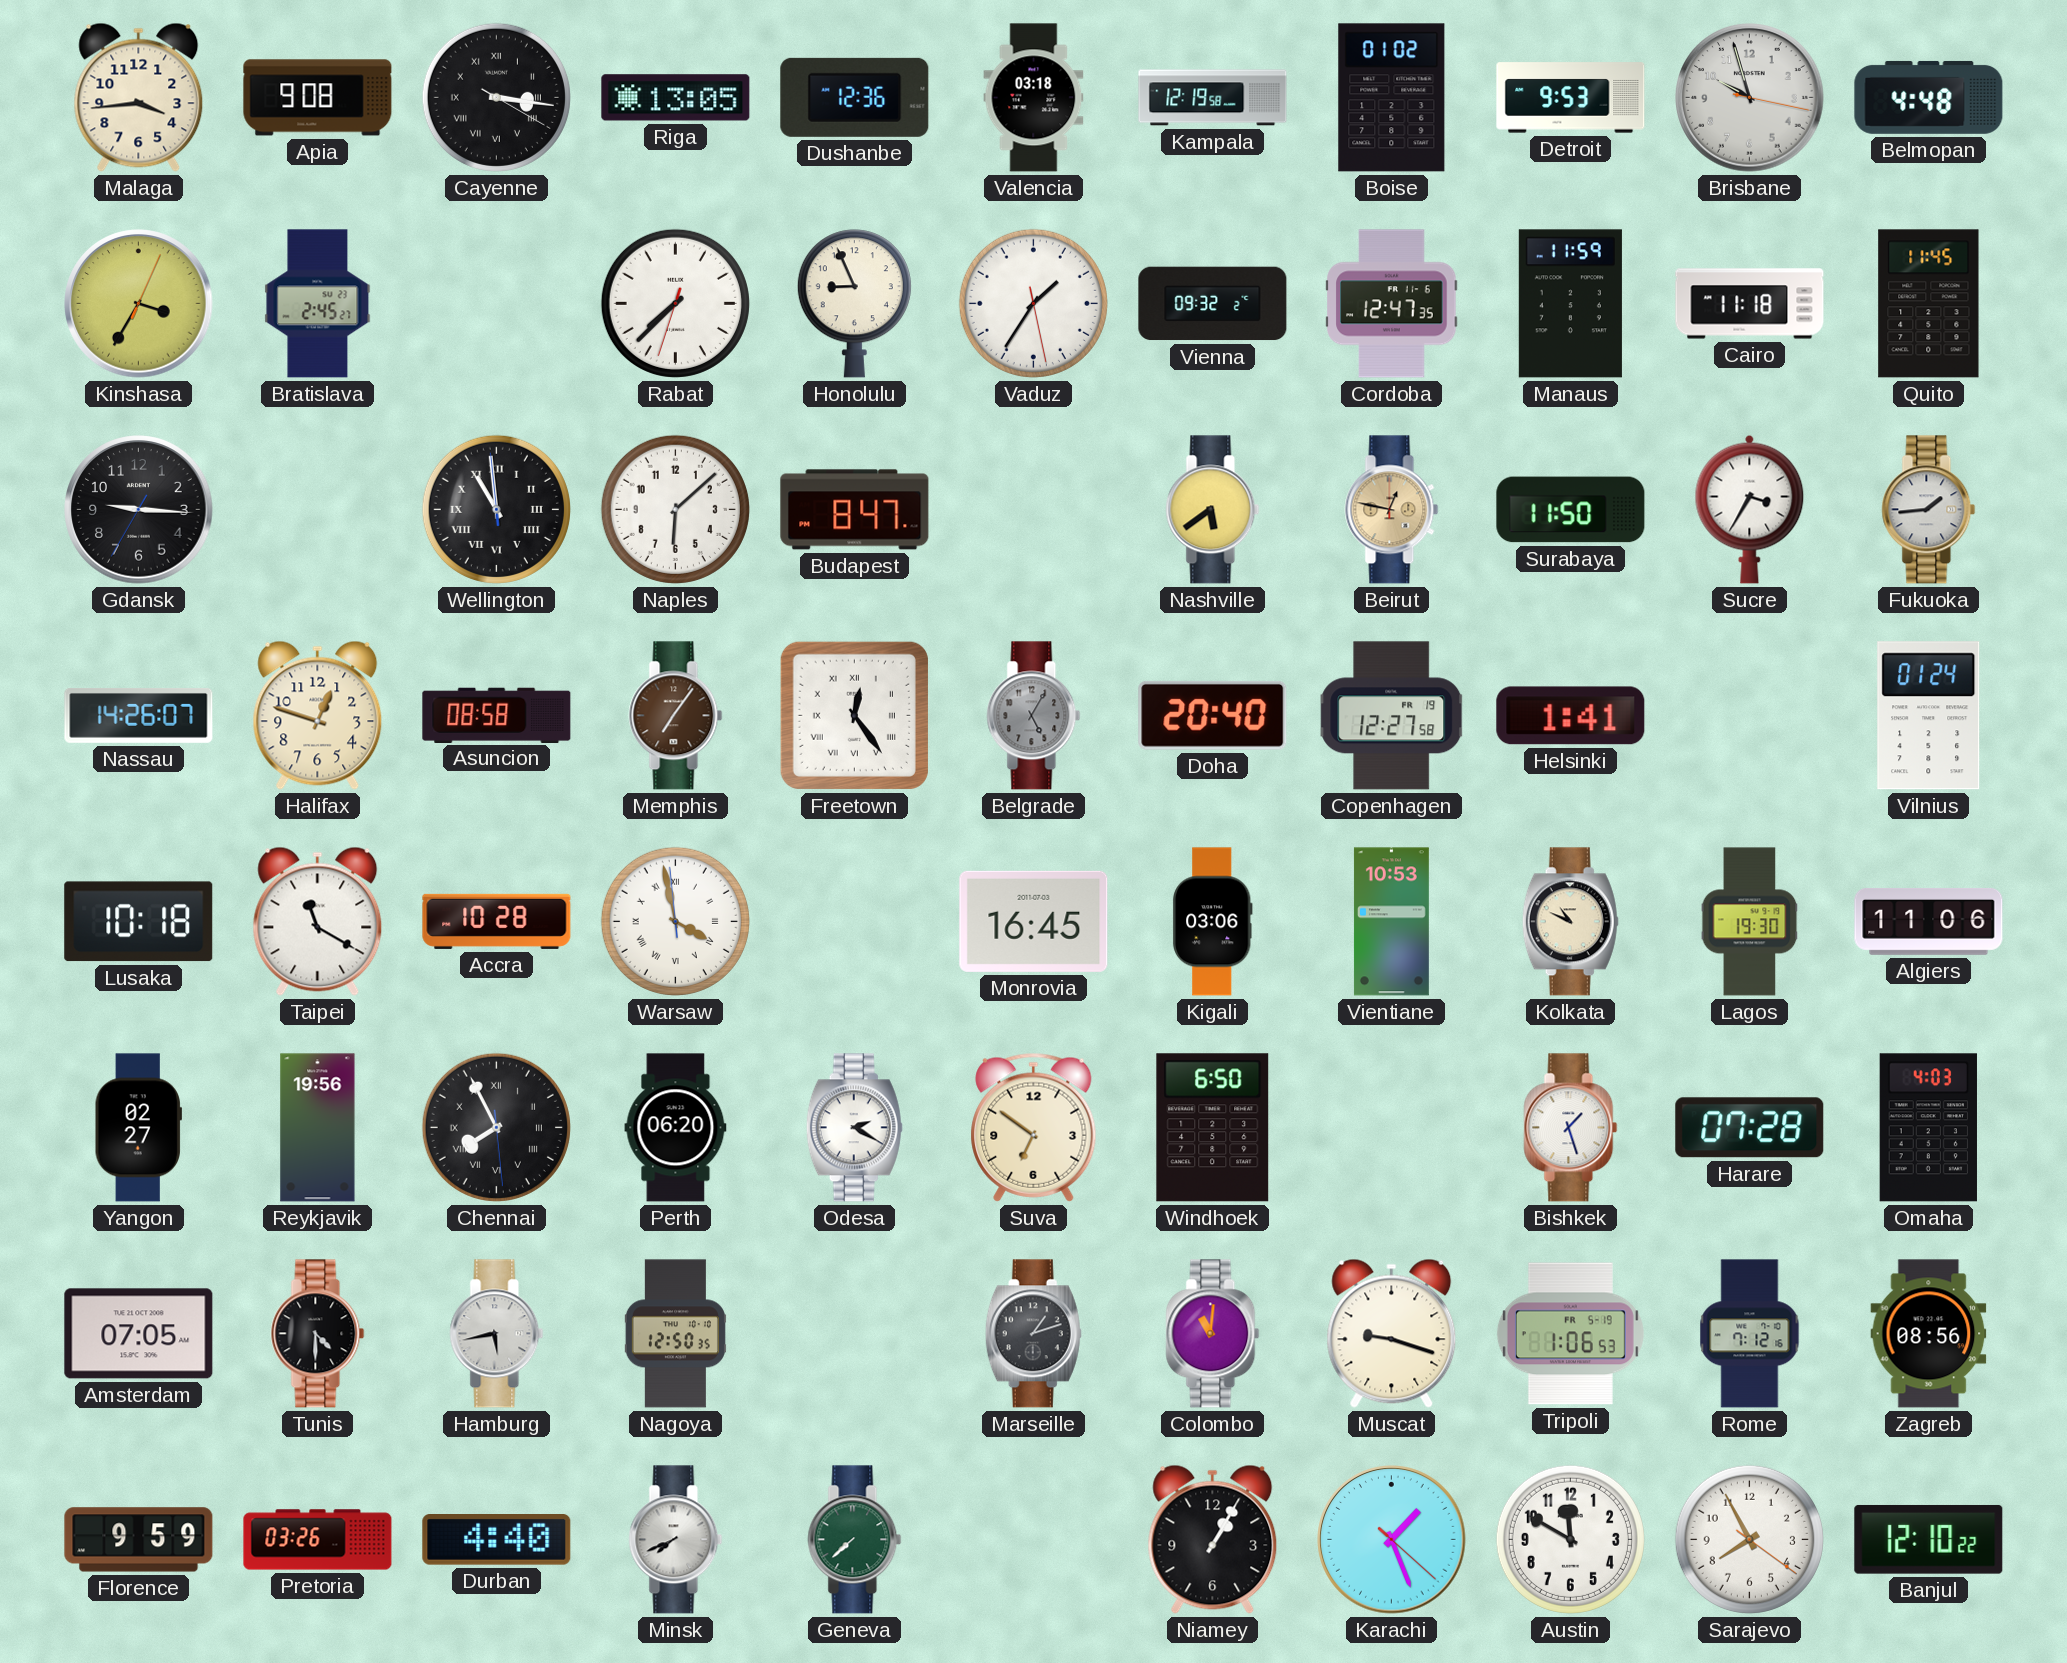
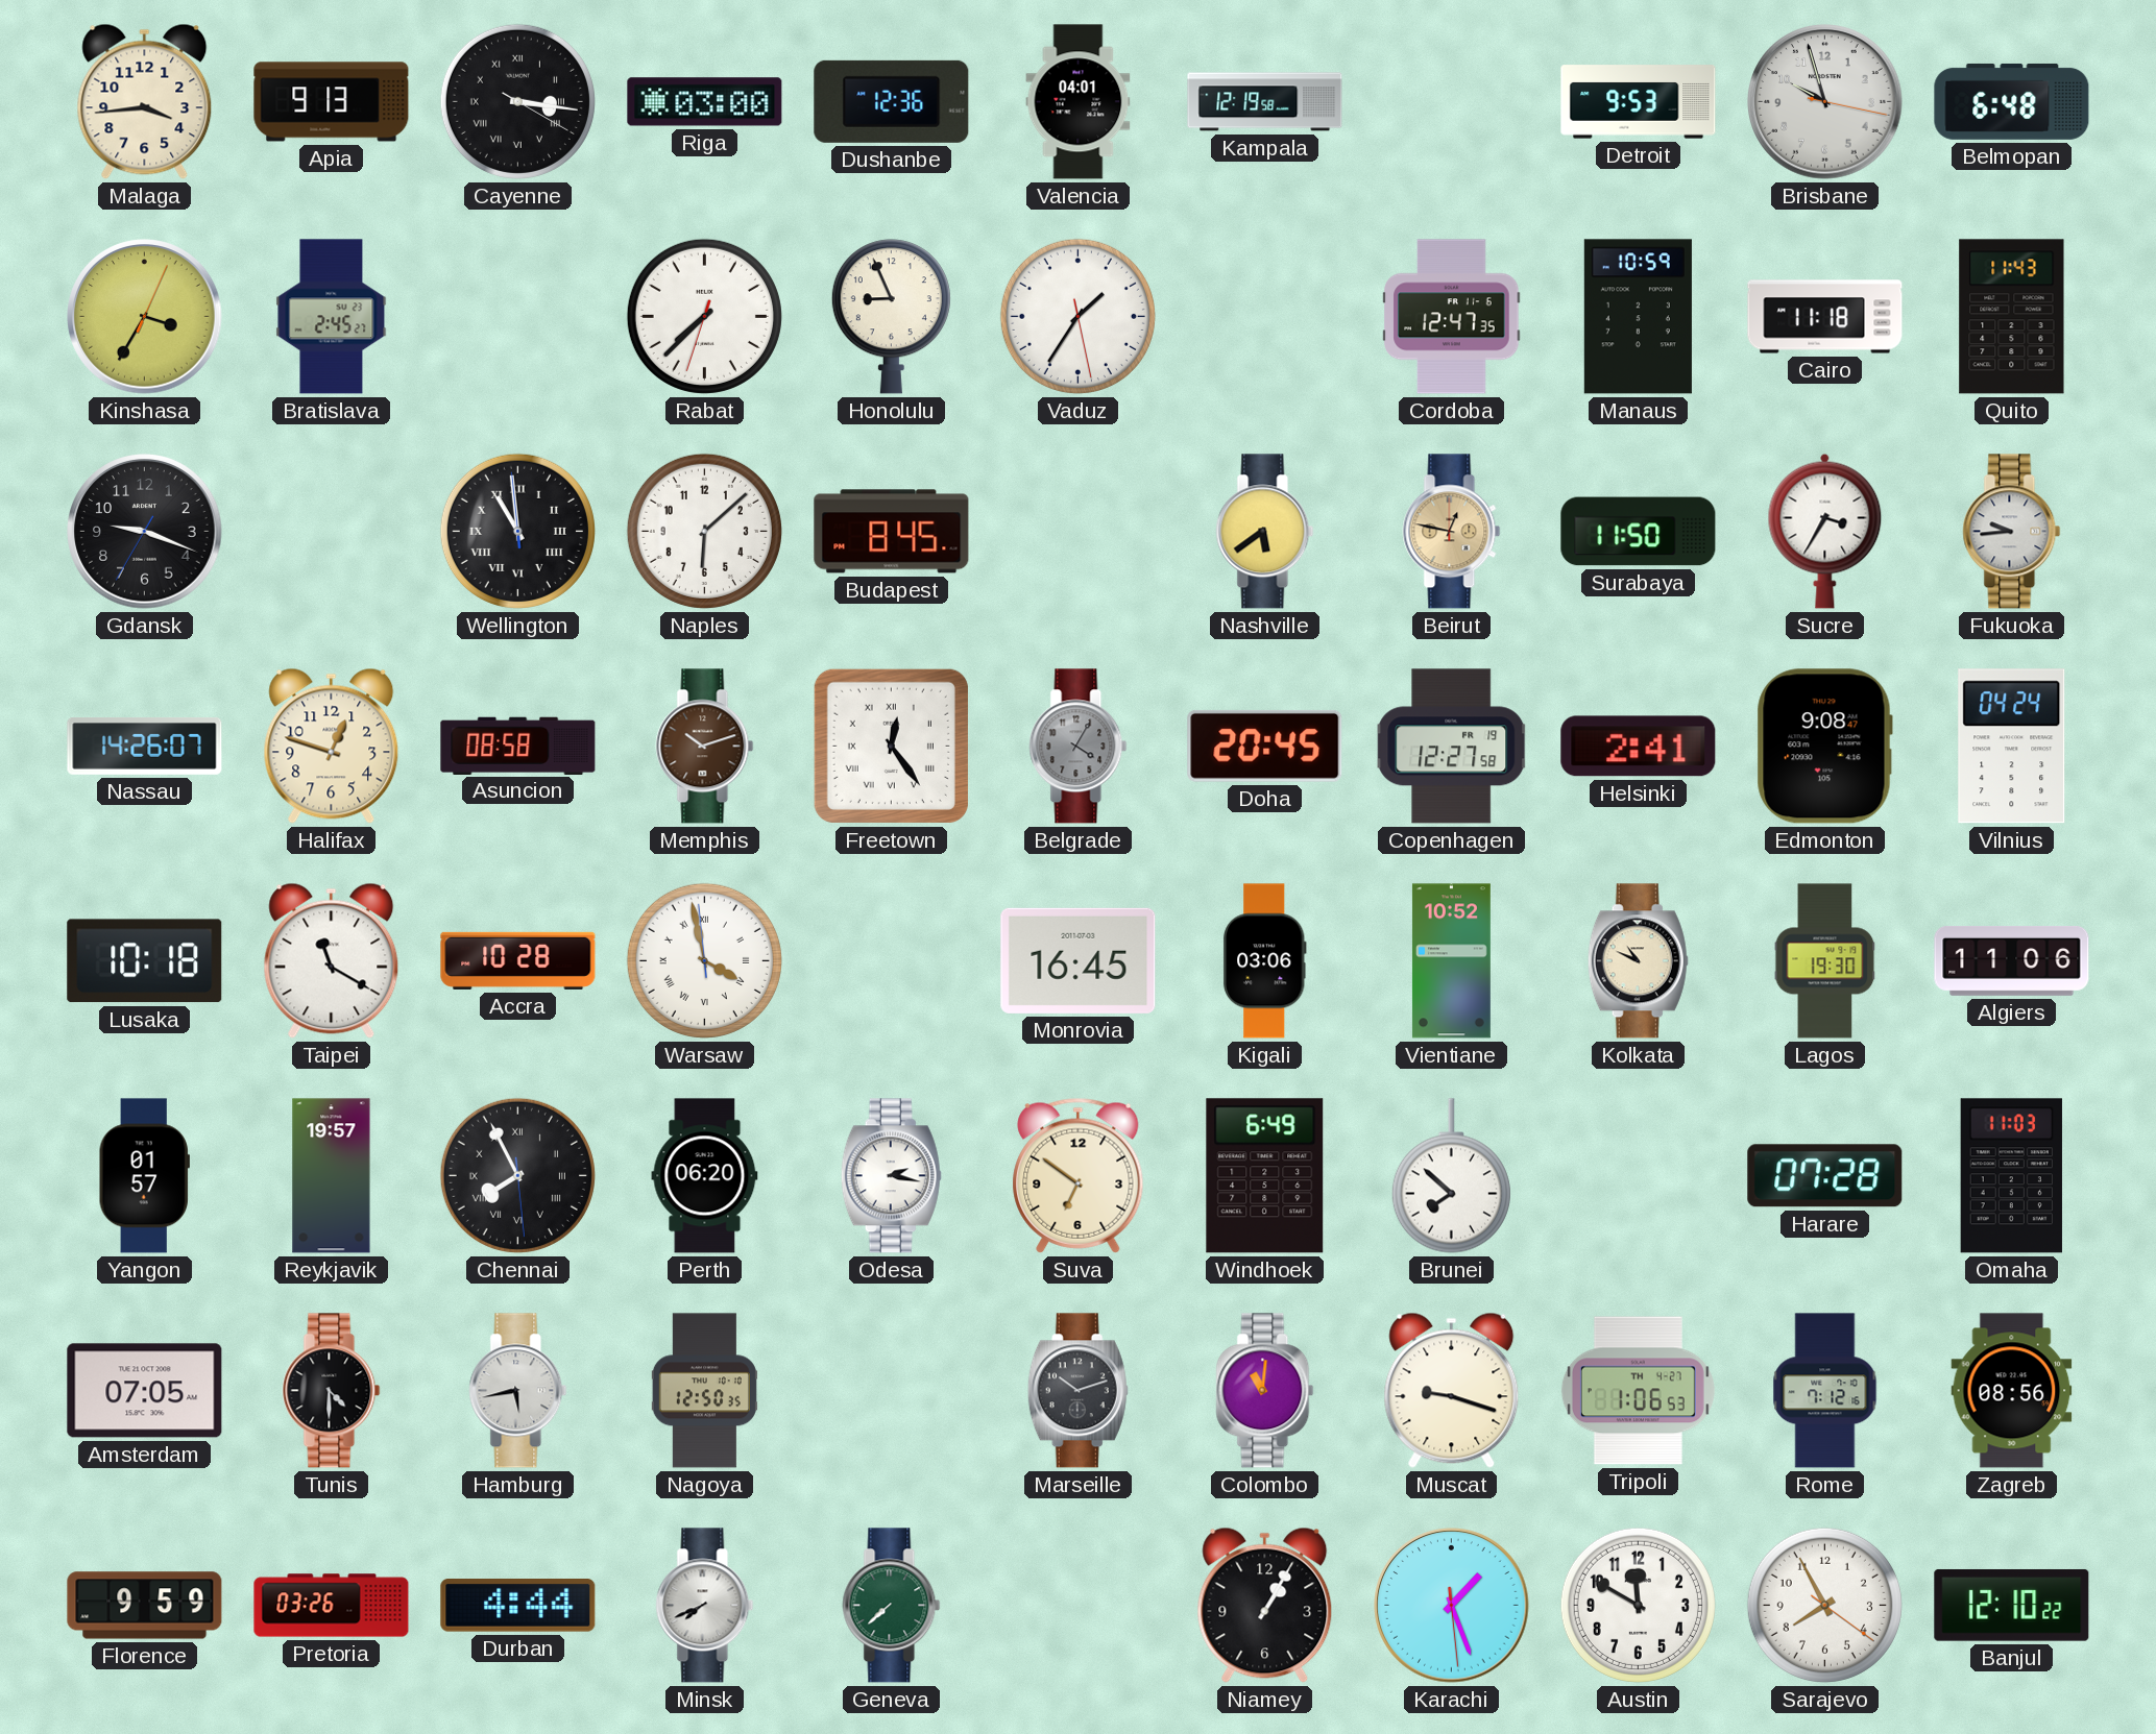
Apia: 9:08 -> 9:13
Riga: 13:05 -> 03:00
Valencia: 03:18 -> 04:01
Boise: 01:02 -> none
Belmopan: 4:48 -> 6:48
Vienna: 09:32 -> none
Manaus: 11:59 -> 10:59
Quito: 11:45 -> 11:43
Gdansk: 9:15 -> 9:18
Budapest: 8:47 -> 8:45
Fukuoka: 1:44 -> 9:44
Memphis: 7:06 -> 10:12
Belgrade: 5:05 -> 4:05
Doha: 20:40 -> 20:45
Helsinki: 1:41 -> 2:41
Edmonton: none -> 9:08
Vilnius: 01:24 -> 04:24
Vientiane: 10:53 -> 10:52
Yangon: 02:27 -> 01:57
Reykjavik: 19:56 -> 19:57
Odesa: 2:20 -> 2:17
Windhoek: 6:50 -> 6:49
Brunei: none -> 7:52
Bishkek: 1:27 -> none
Omaha: 4:03 -> 11:03
Marseille: 1:12 -> 10:12
Tripoli date: FR 5-19 -> TH 4-27
Durban: 4:40 -> 4:44
Karachi: 1:26:22 -> 1:26:29
